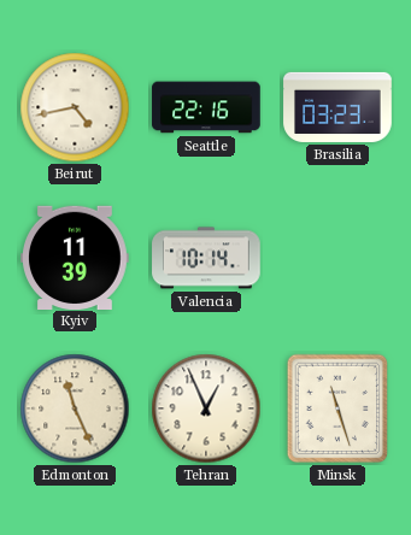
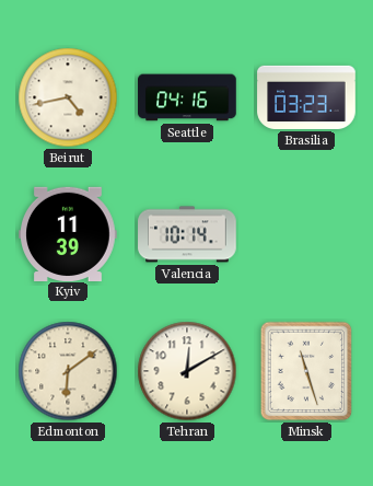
Seattle: 22:16 -> 04:16
Edmonton: 11:26 -> 6:09
Tehran: 12:56 -> 12:10
